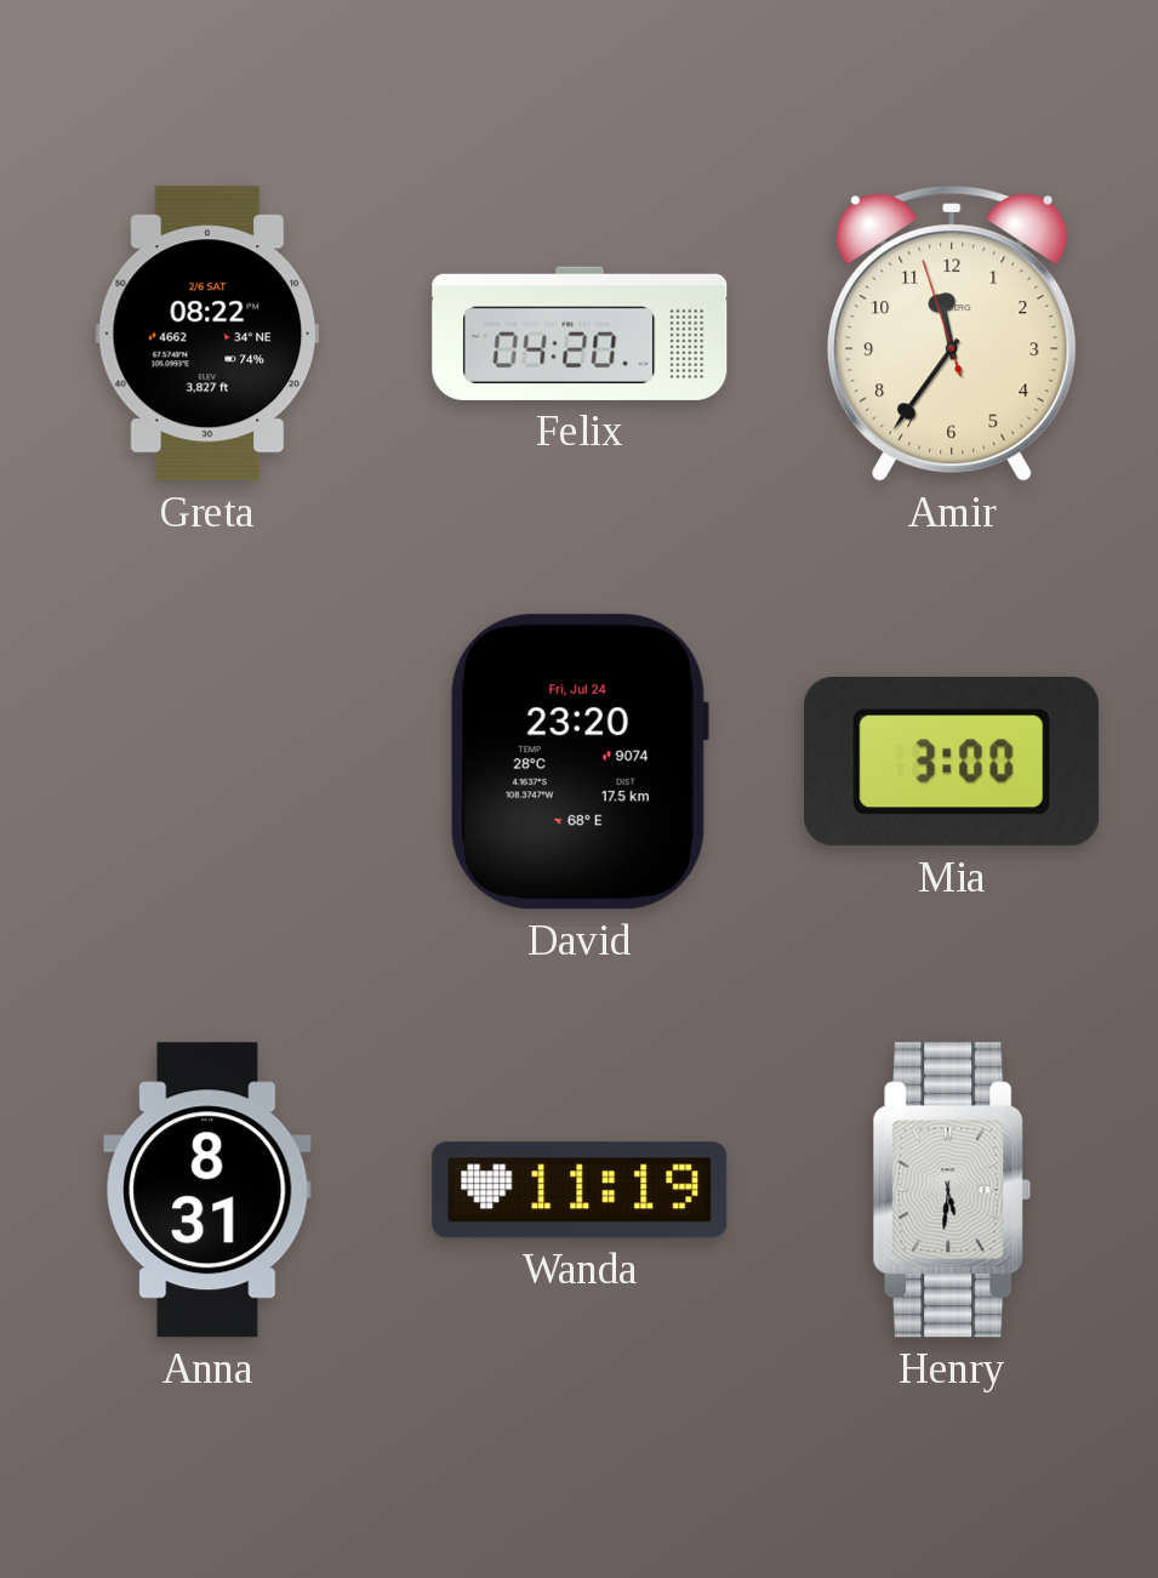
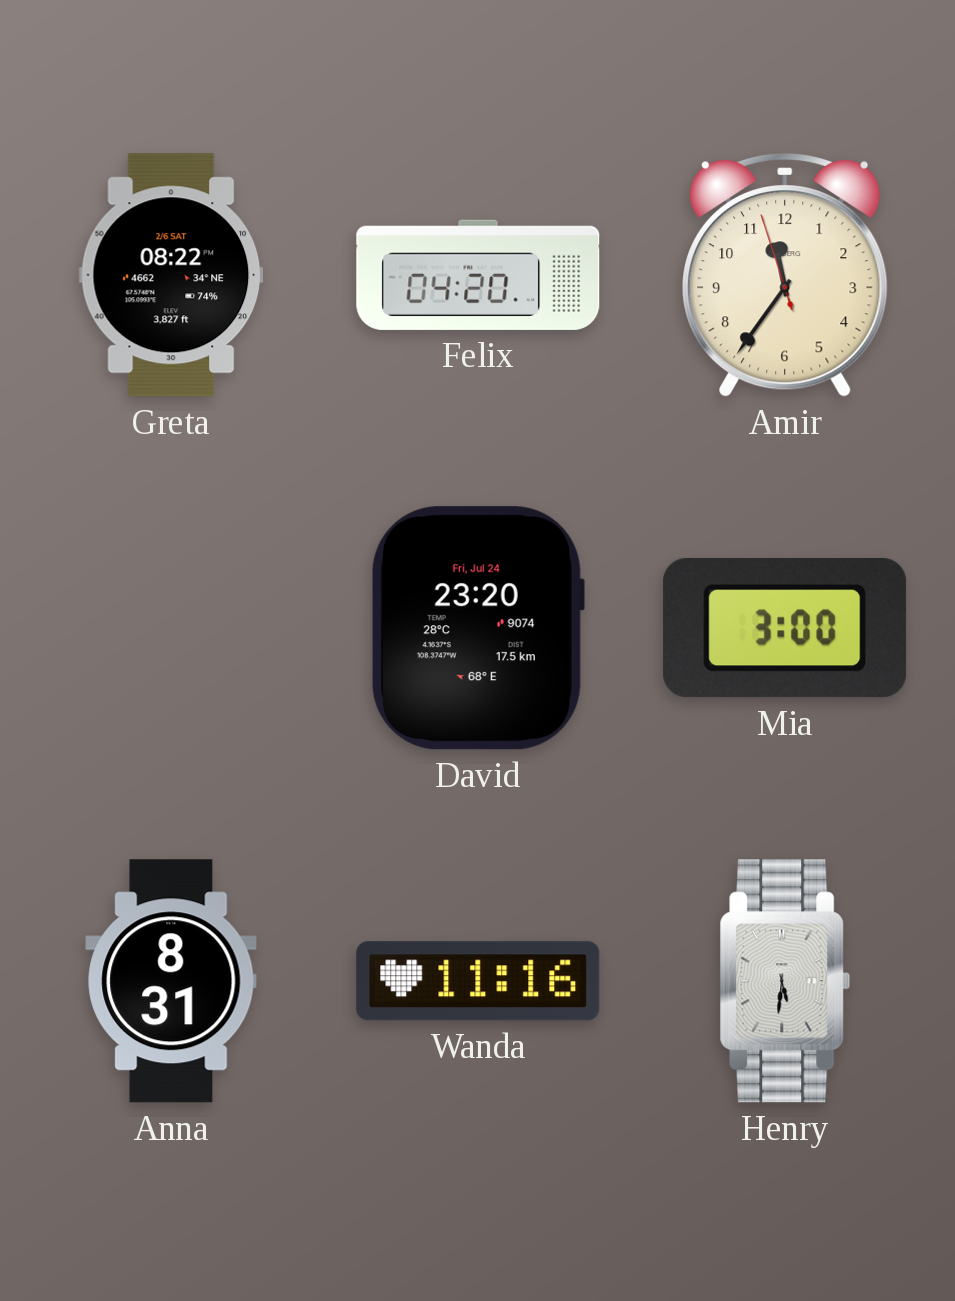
Wanda: 11:19 -> 11:16
